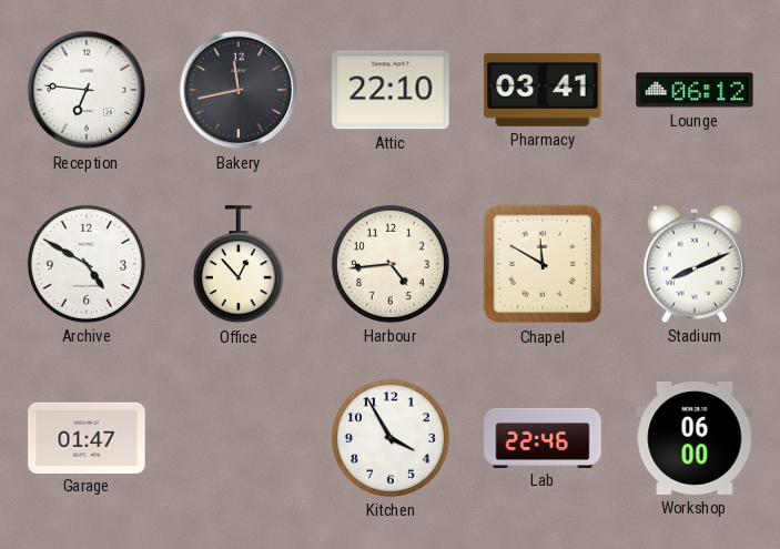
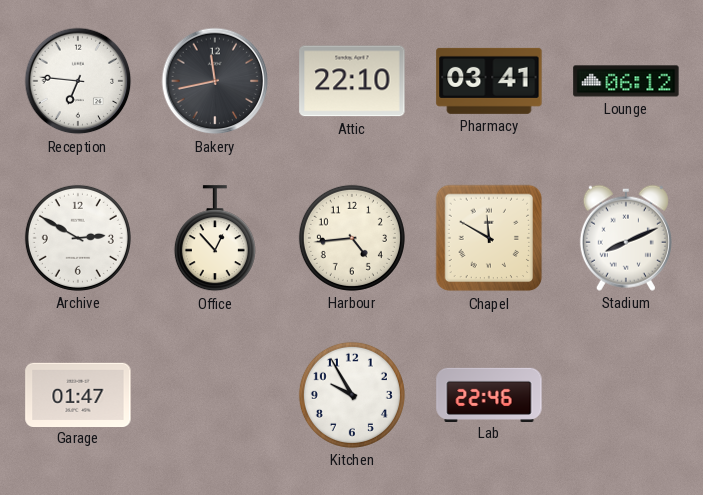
Archive: 4:50 -> 2:50
Kitchen: 3:55 -> 9:55
Workshop: 06:00 -> none
